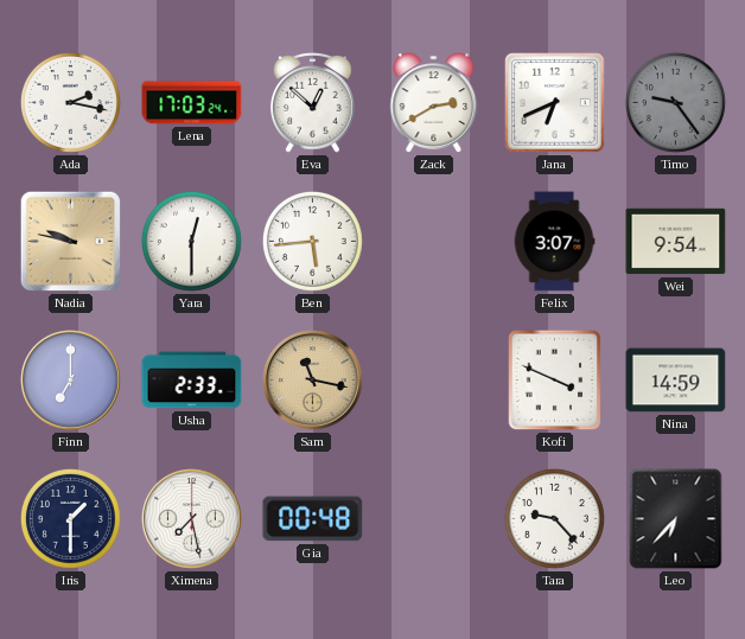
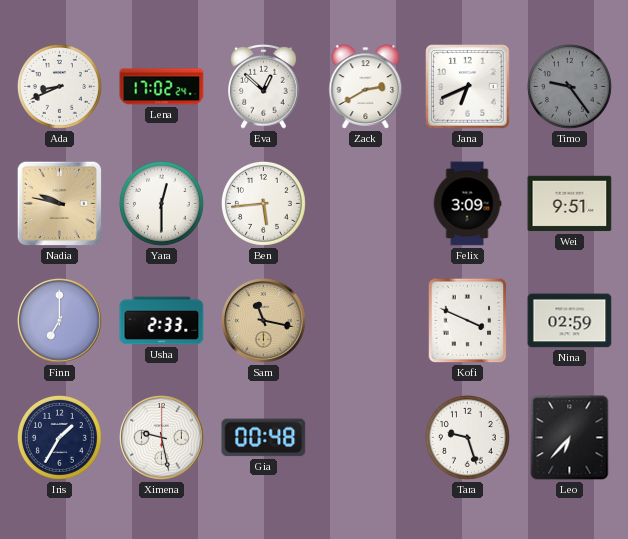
Ada: 2:17 -> 8:41
Lena: 17:03 -> 17:02
Felix: 3:07 -> 3:09
Wei: 9:54 -> 9:51
Nina: 14:59 -> 02:59
Iris: 1:30 -> 1:35
Ximena: 7:28 -> 9:28
Tara: 9:23 -> 9:27
